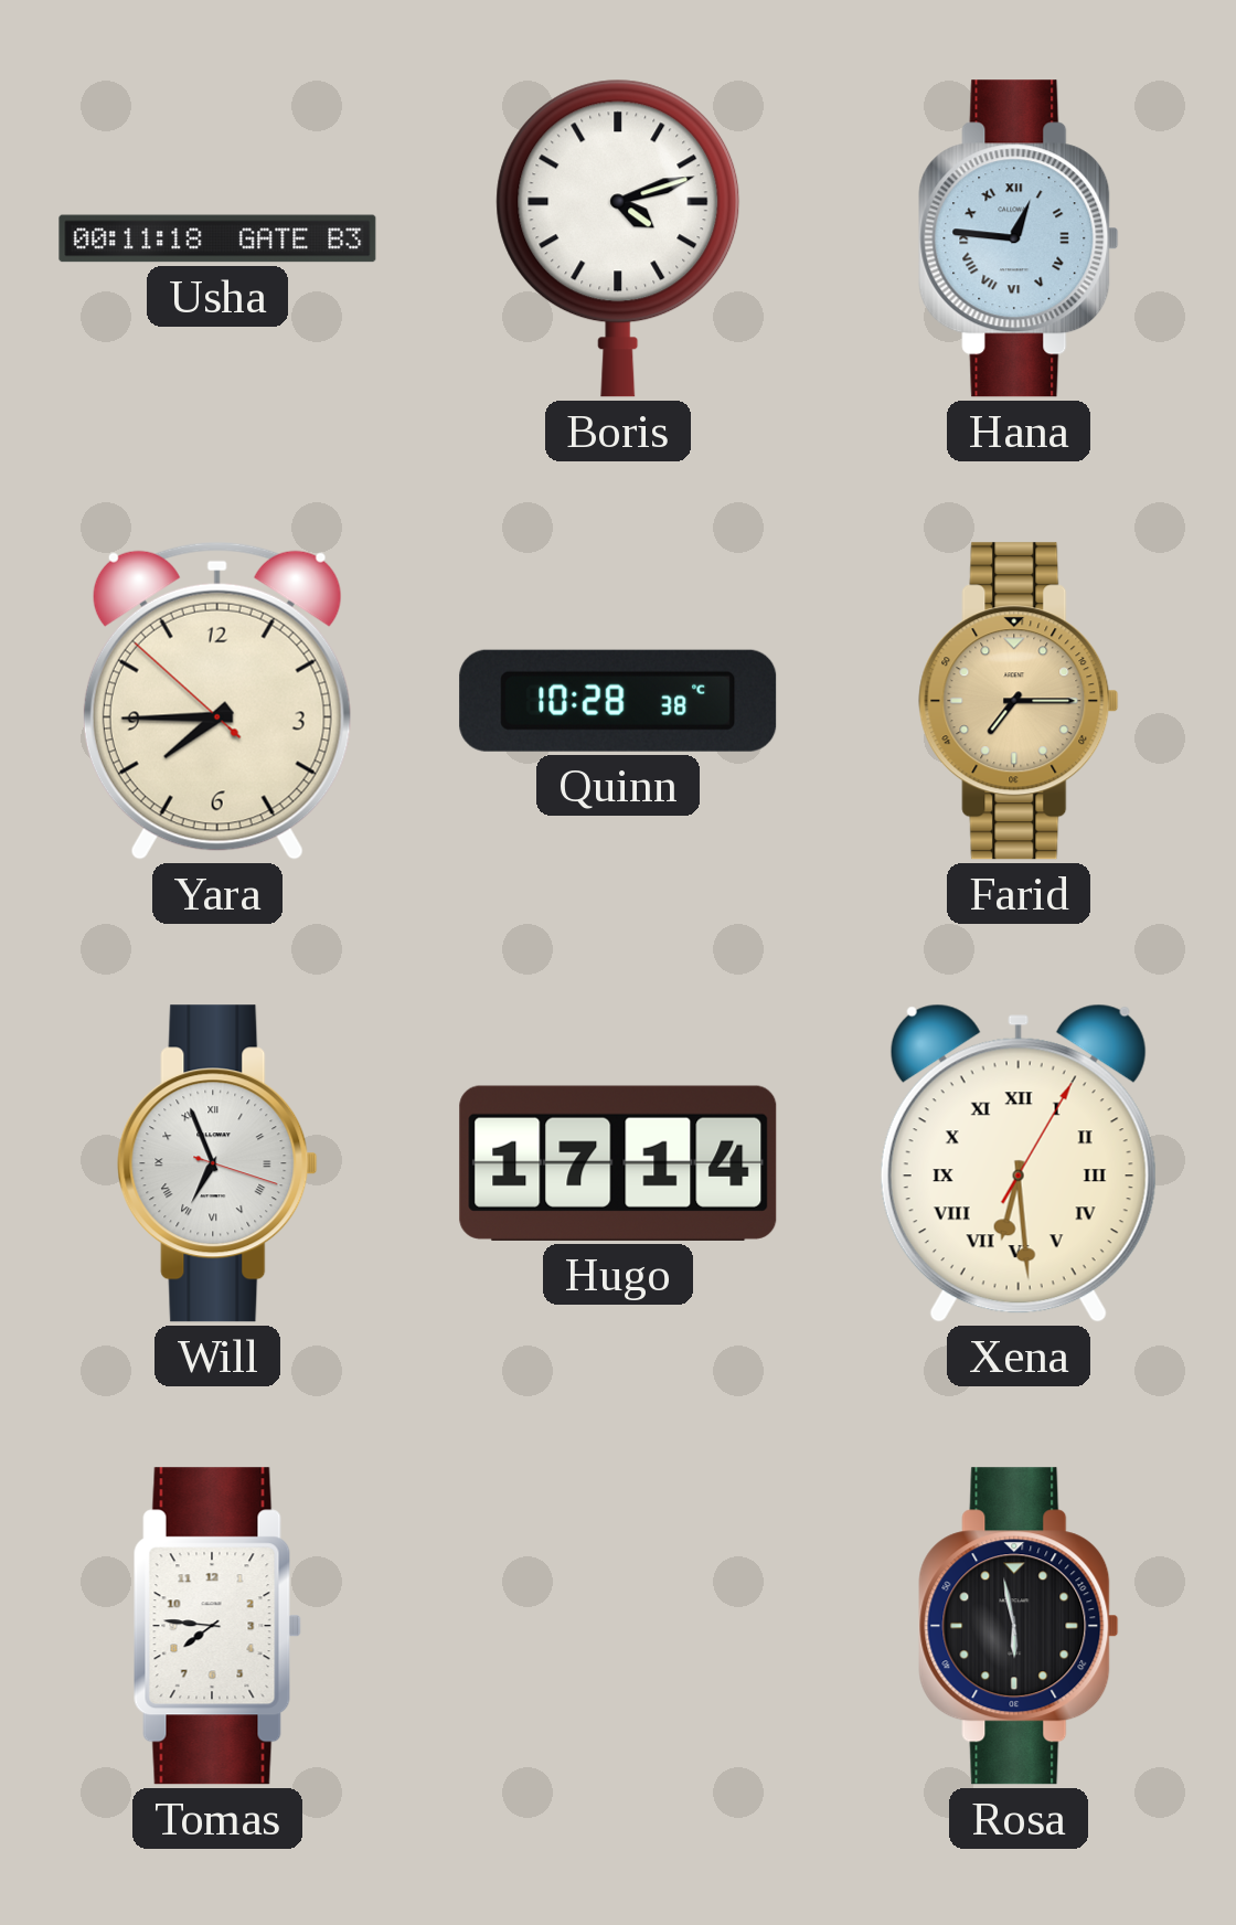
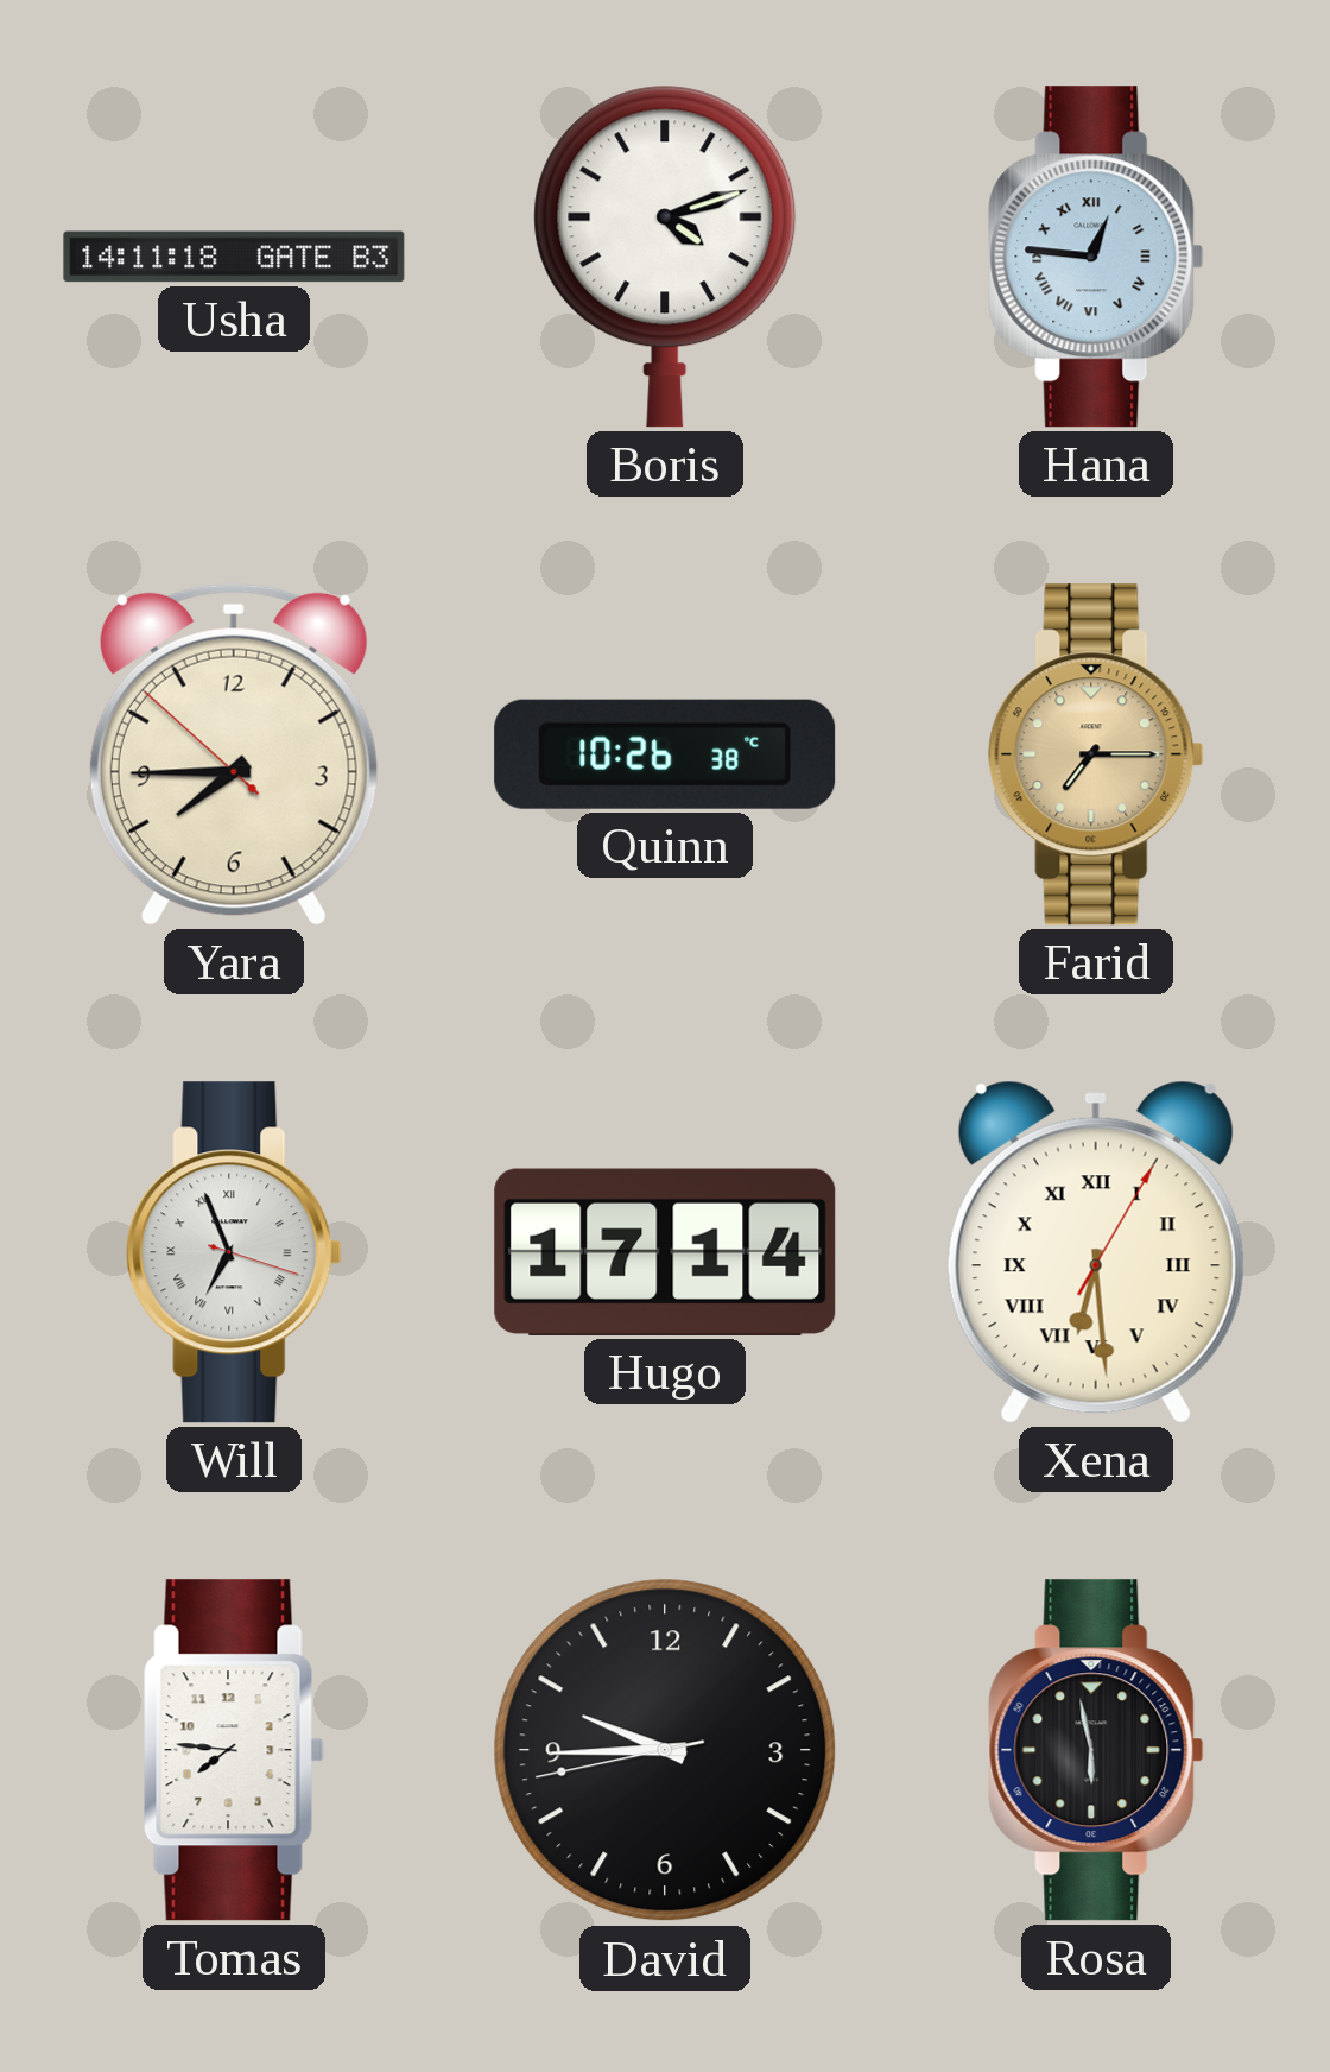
Usha: 00:11 -> 14:11
Quinn: 10:28 -> 10:26
David: none -> 9:44
